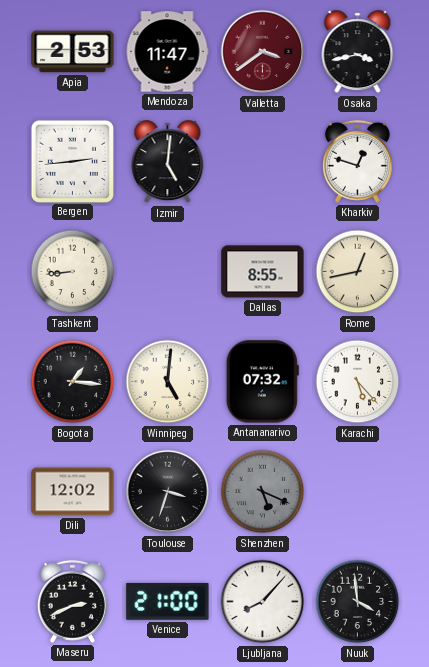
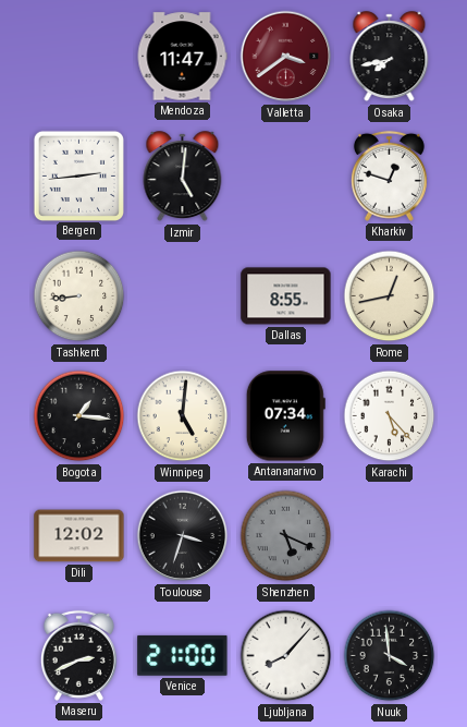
Apia: 2:53 -> none
Osaka: 3:43 -> 7:43
Antananarivo: 07:32 -> 07:34
